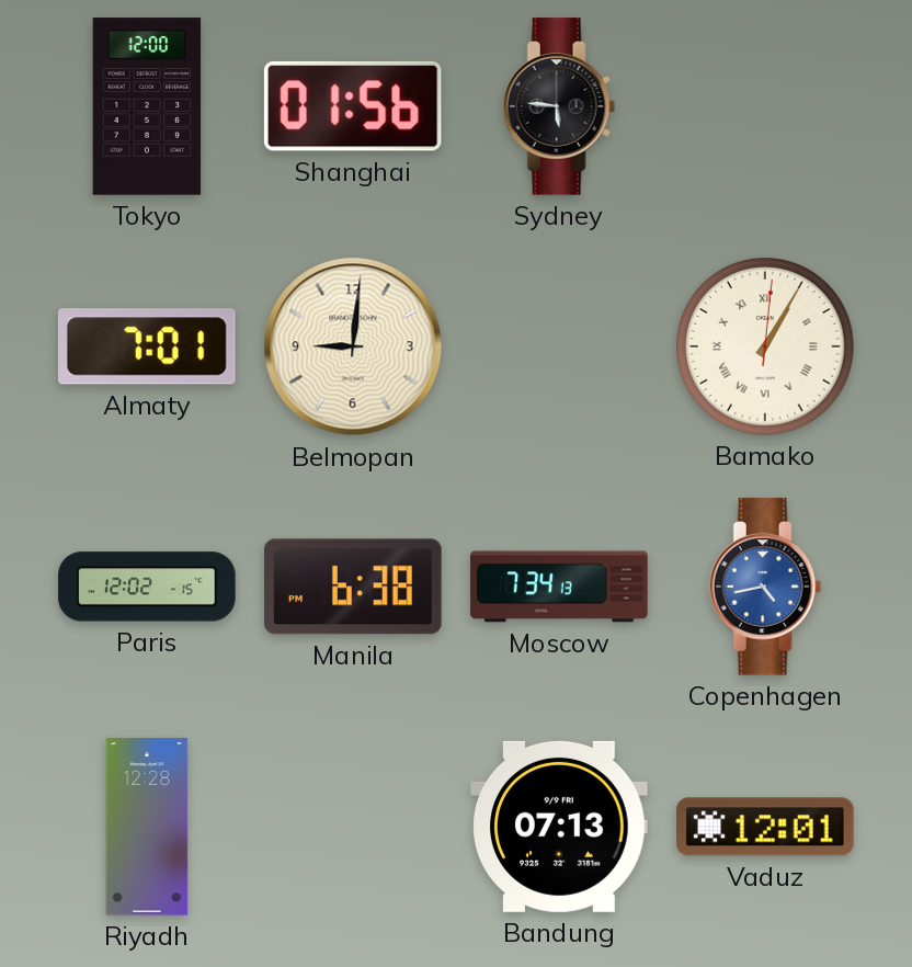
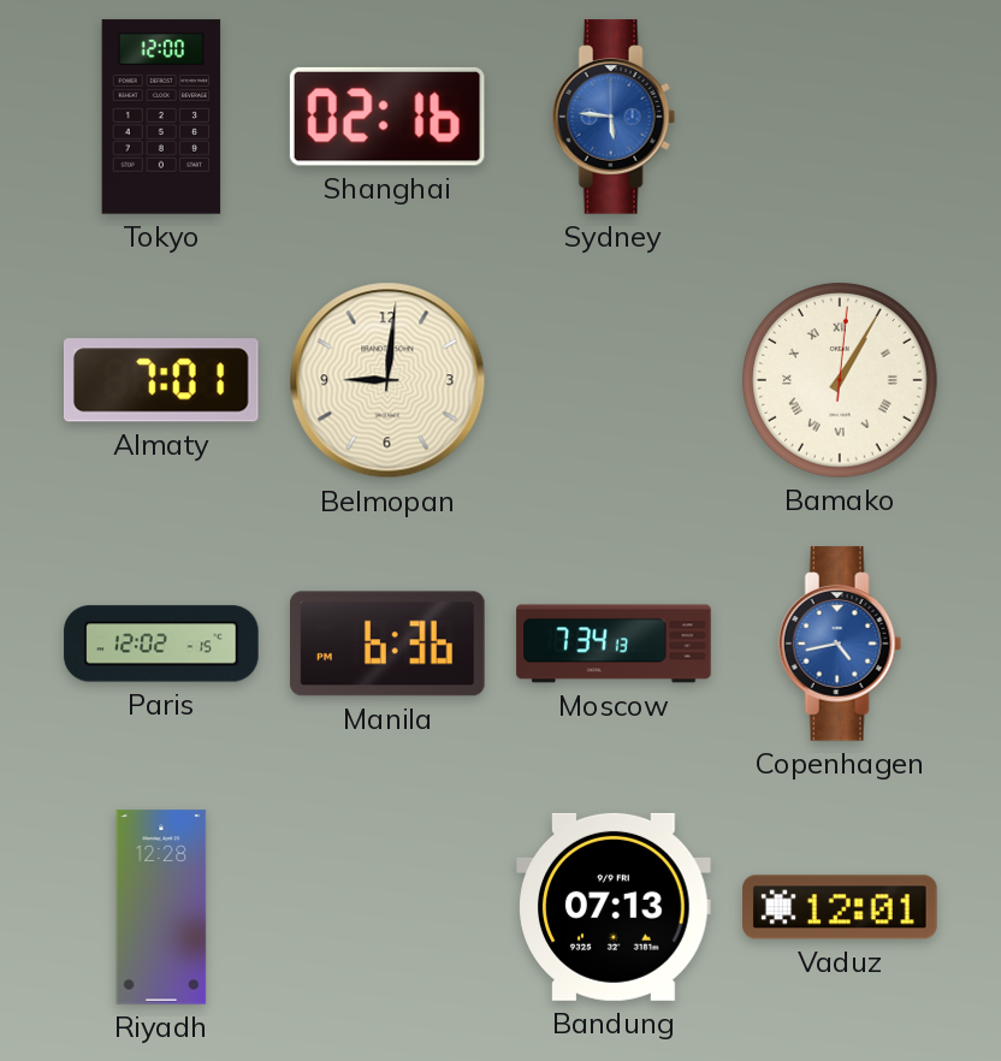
Shanghai: 01:56 -> 02:16
Sydney dial: black -> blue
Manila: 6:38 -> 6:36
